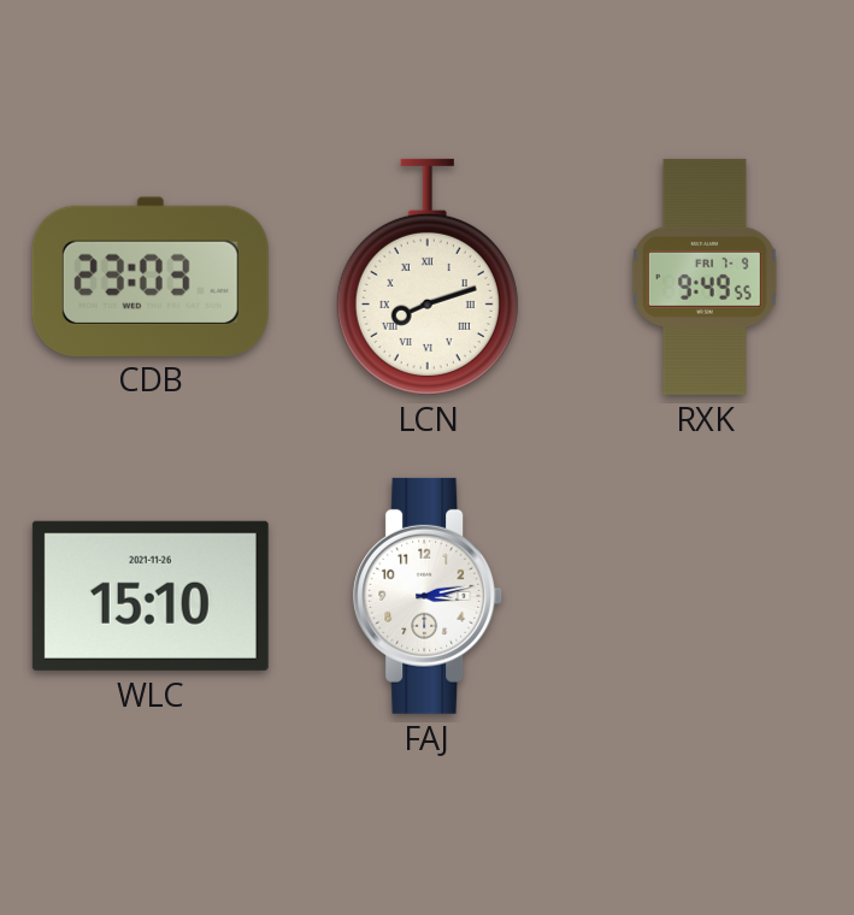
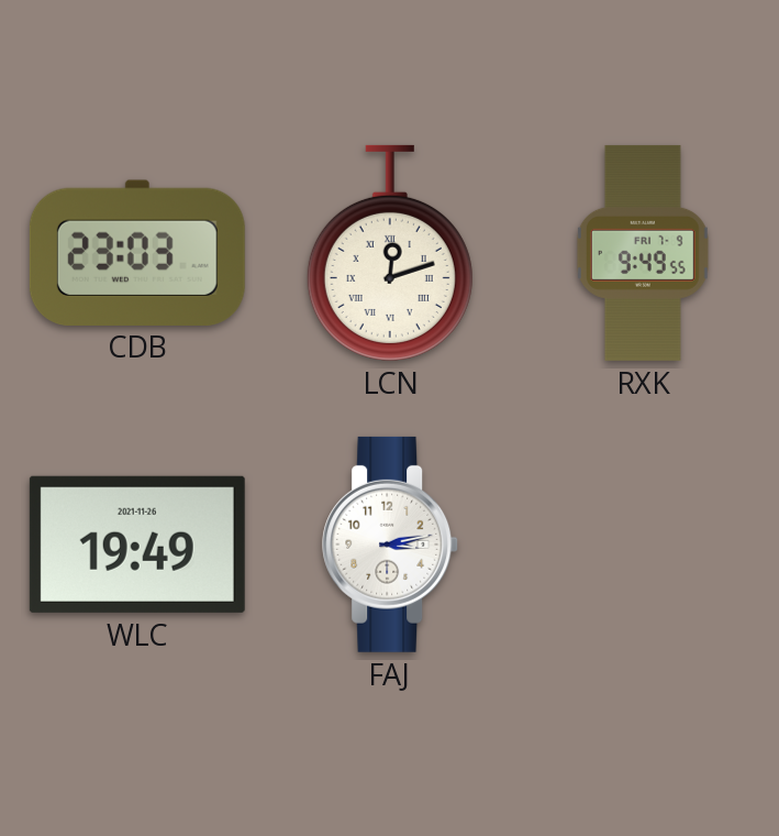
LCN: 8:12 -> 12:12
WLC: 15:10 -> 19:49
